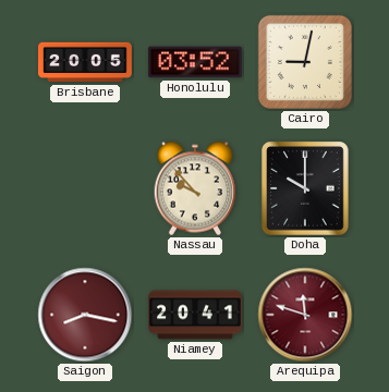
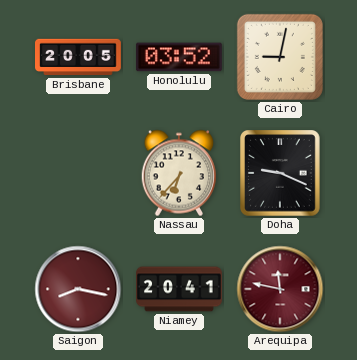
Nassau: 9:53 -> 6:37
Doha: 10:00 -> 9:19
Arequipa: 11:48 -> 11:47
